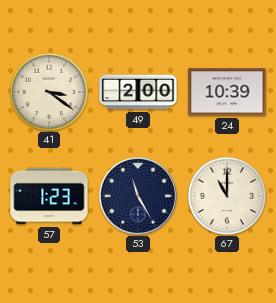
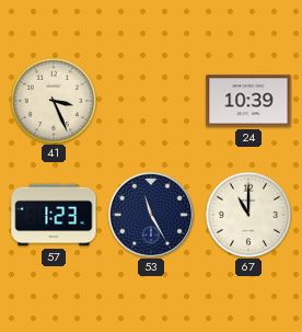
41: 3:21 -> 3:26
49: 2:00 -> none
